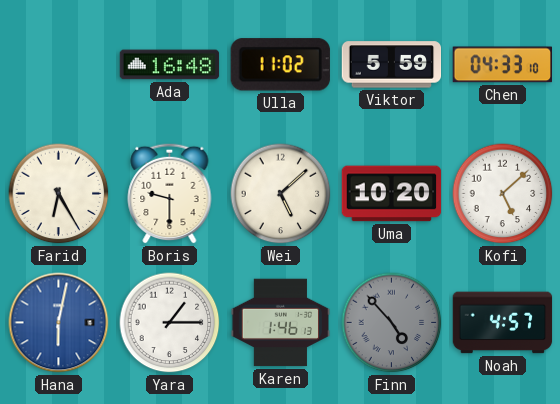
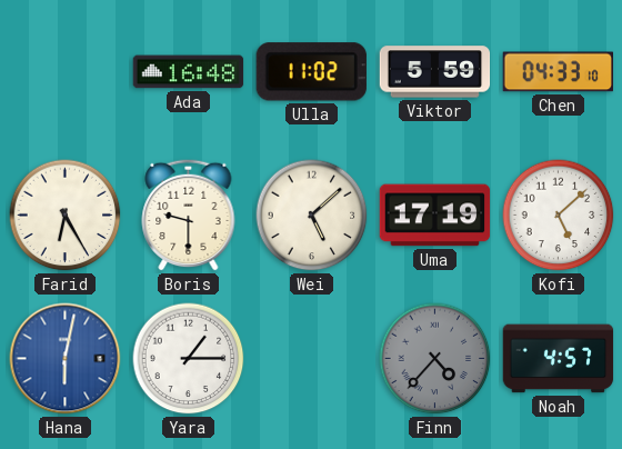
Uma: 10:20 -> 17:19
Karen: 1:46 -> none
Finn: 4:53 -> 4:37
